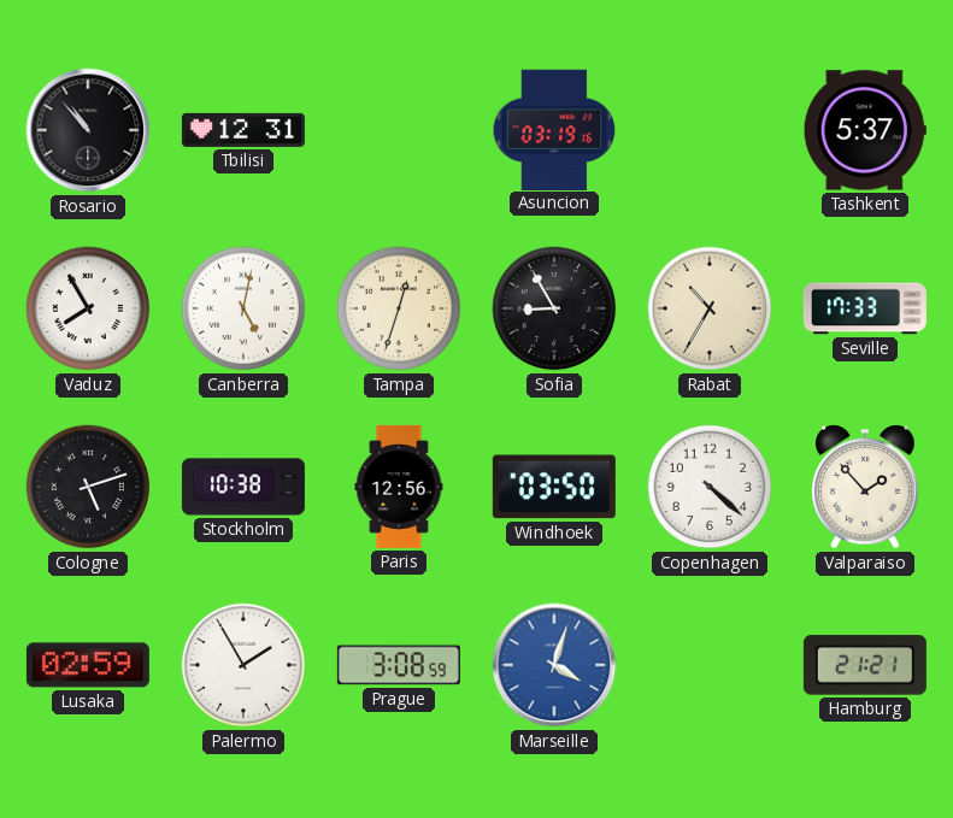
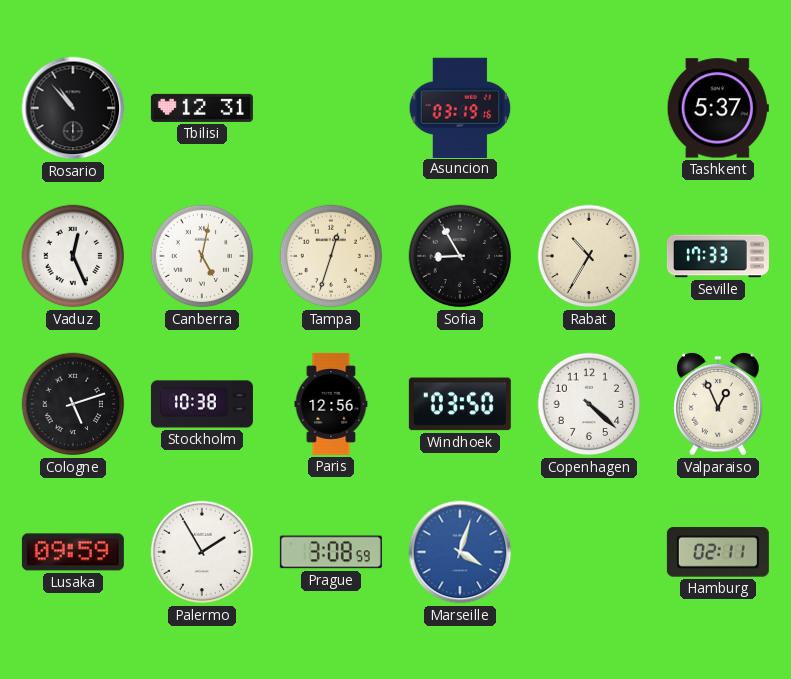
Vaduz: 7:55 -> 12:26
Valparaiso: 1:53 -> 12:56
Lusaka: 02:59 -> 09:59
Hamburg: 21:21 -> 02:11
